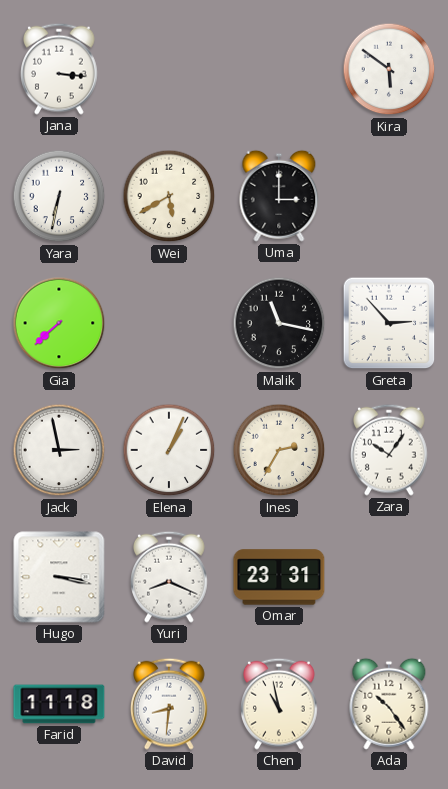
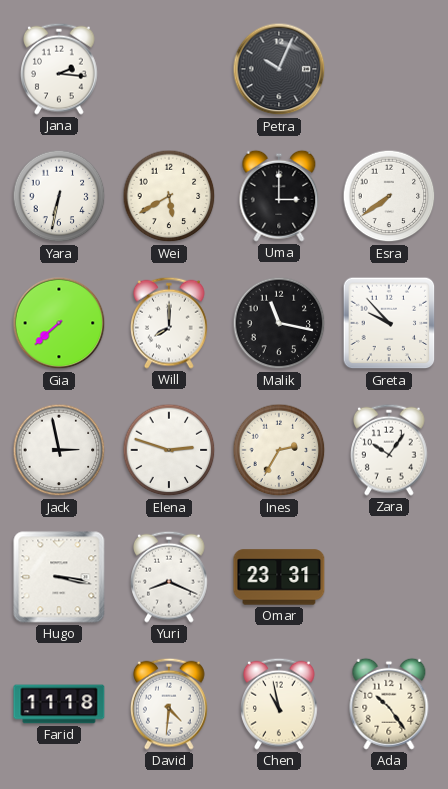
Jana: 3:16 -> 2:16
Petra: none -> 10:04
Kira: 5:51 -> none
Esra: none -> 7:39
Will: none -> 8:00
Greta: 2:53 -> 9:53
Elena: 1:04 -> 2:48
David: 8:31 -> 4:31
